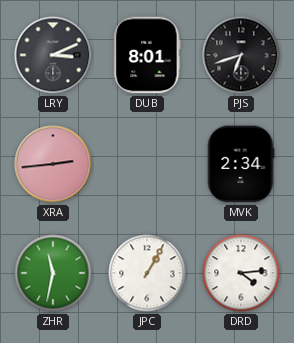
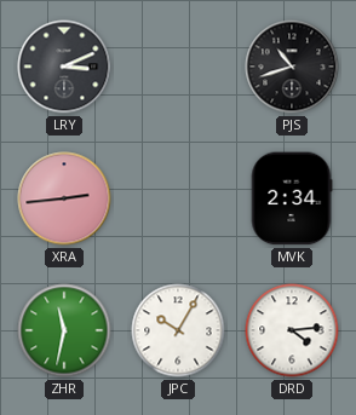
DUB: 8:01 -> none
PJS: 6:42 -> 10:42
JPC: 1:05 -> 10:05
